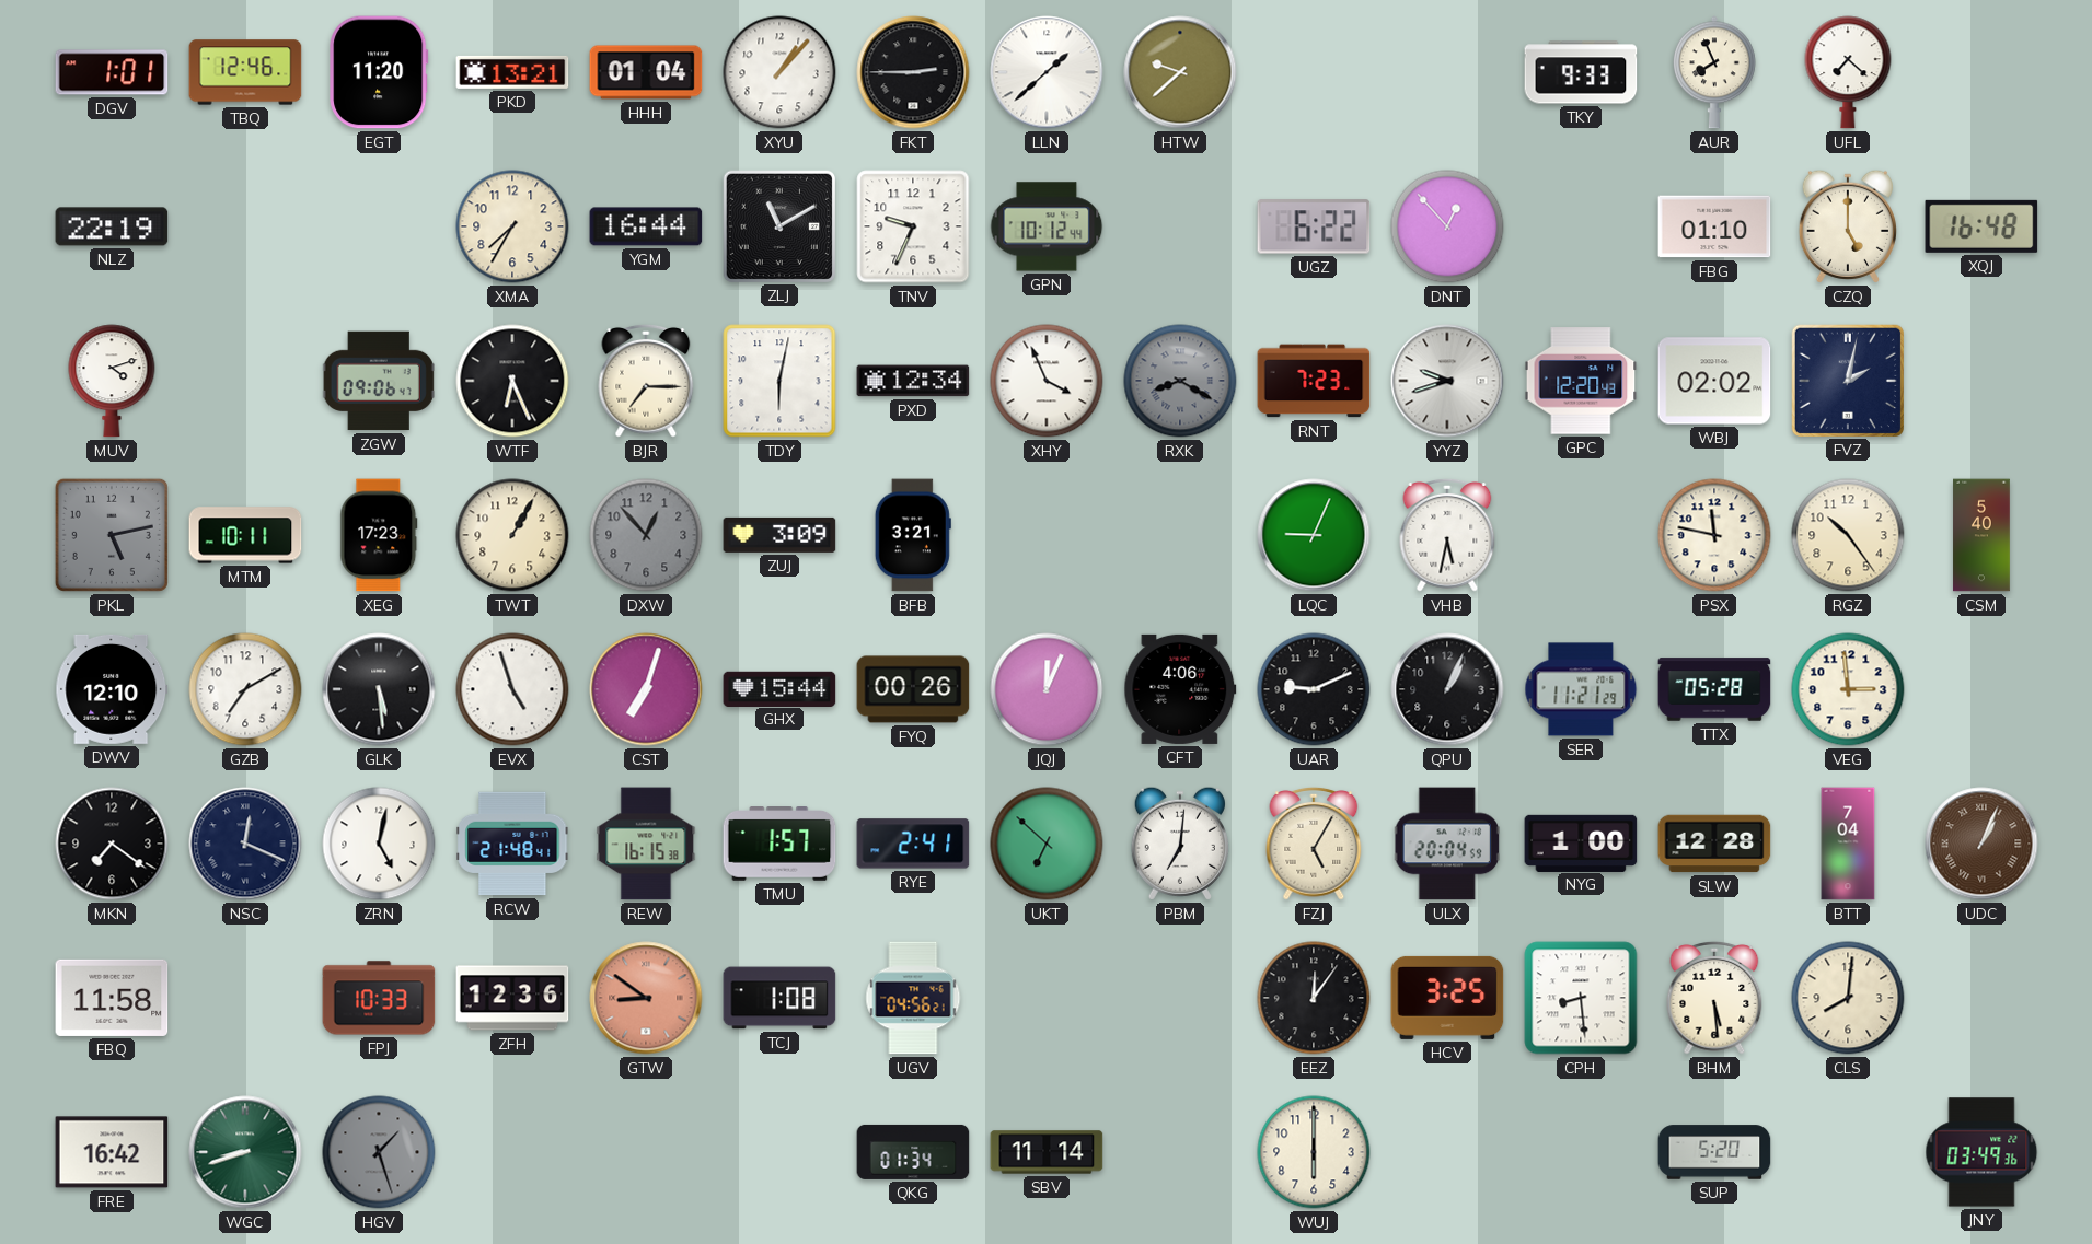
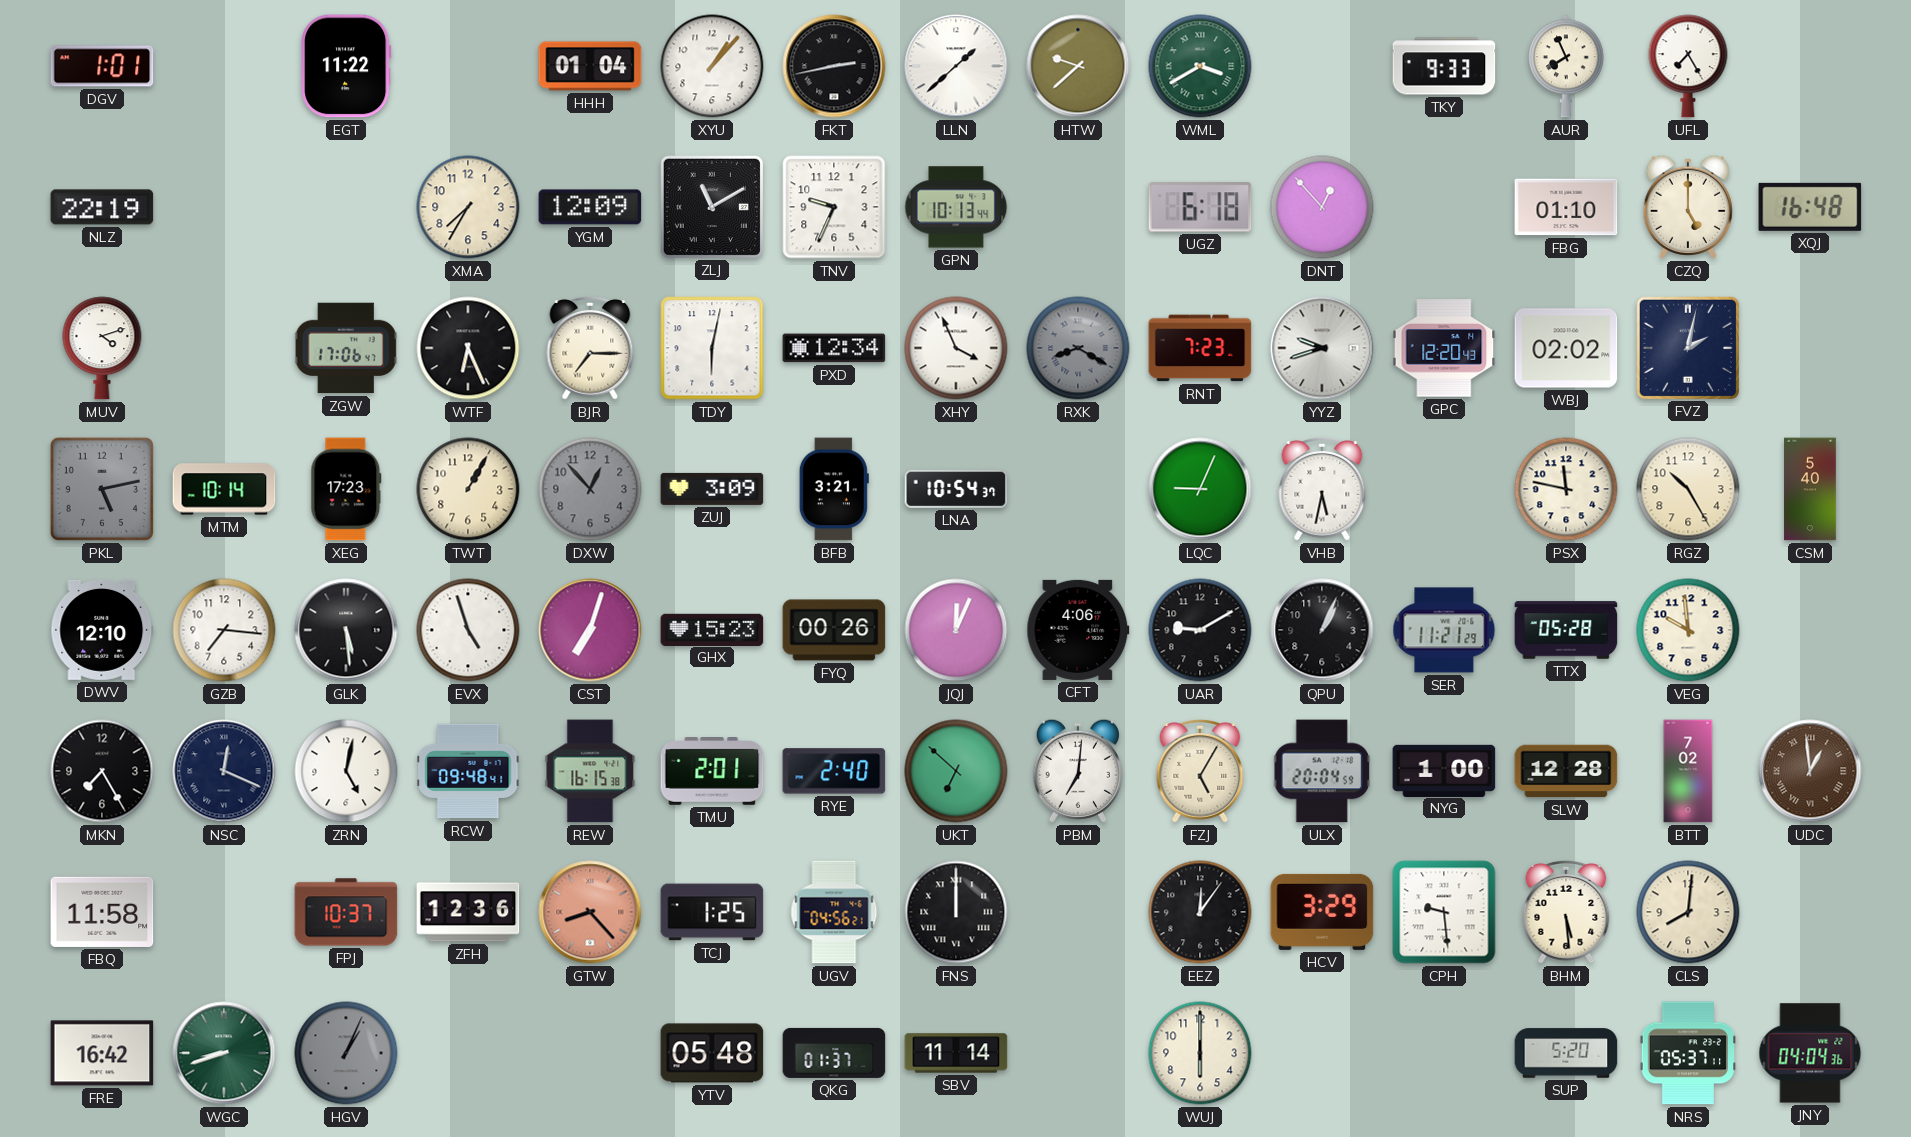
TBQ: 12:46 -> none
EGT: 11:20 -> 11:22
PKD: 13:21 -> none
FKT: 2:45 -> 2:43
WML: none -> 3:40
UFL: 7:22 -> 7:25
YGM: 16:44 -> 12:09
GPN: 10:12 -> 10:13
UGZ: 6:22 -> 6:18
ZGW: 09:06 -> 17:06
MTM: 10:11 -> 10:14
LNA: none -> 10:54
RGZ: 10:24 -> 10:25
GZB: 7:10 -> 7:16
GHX: 15:44 -> 15:23
UAR: 9:11 -> 9:10
VEG: 2:59 -> 9:59
MKN: 7:21 -> 7:25
RCW: 21:48 -> 09:48
TMU: 1:57 -> 2:01
RYE: 2:41 -> 2:40
BTT: 7:04 -> 7:02
UDC: 1:04 -> 12:59
FPJ: 10:33 -> 10:37
GTW: 8:51 -> 8:23
TCJ: 1:08 -> 1:25
FNS: none -> 12:00
HCV: 3:25 -> 3:29
CPH: 8:29 -> 9:29
HGV: 1:27 -> 1:04
YTV: none -> 05:48
QKG: 01:34 -> 01:37
NRS: none -> 05:37
JNY: 03:49 -> 04:04
